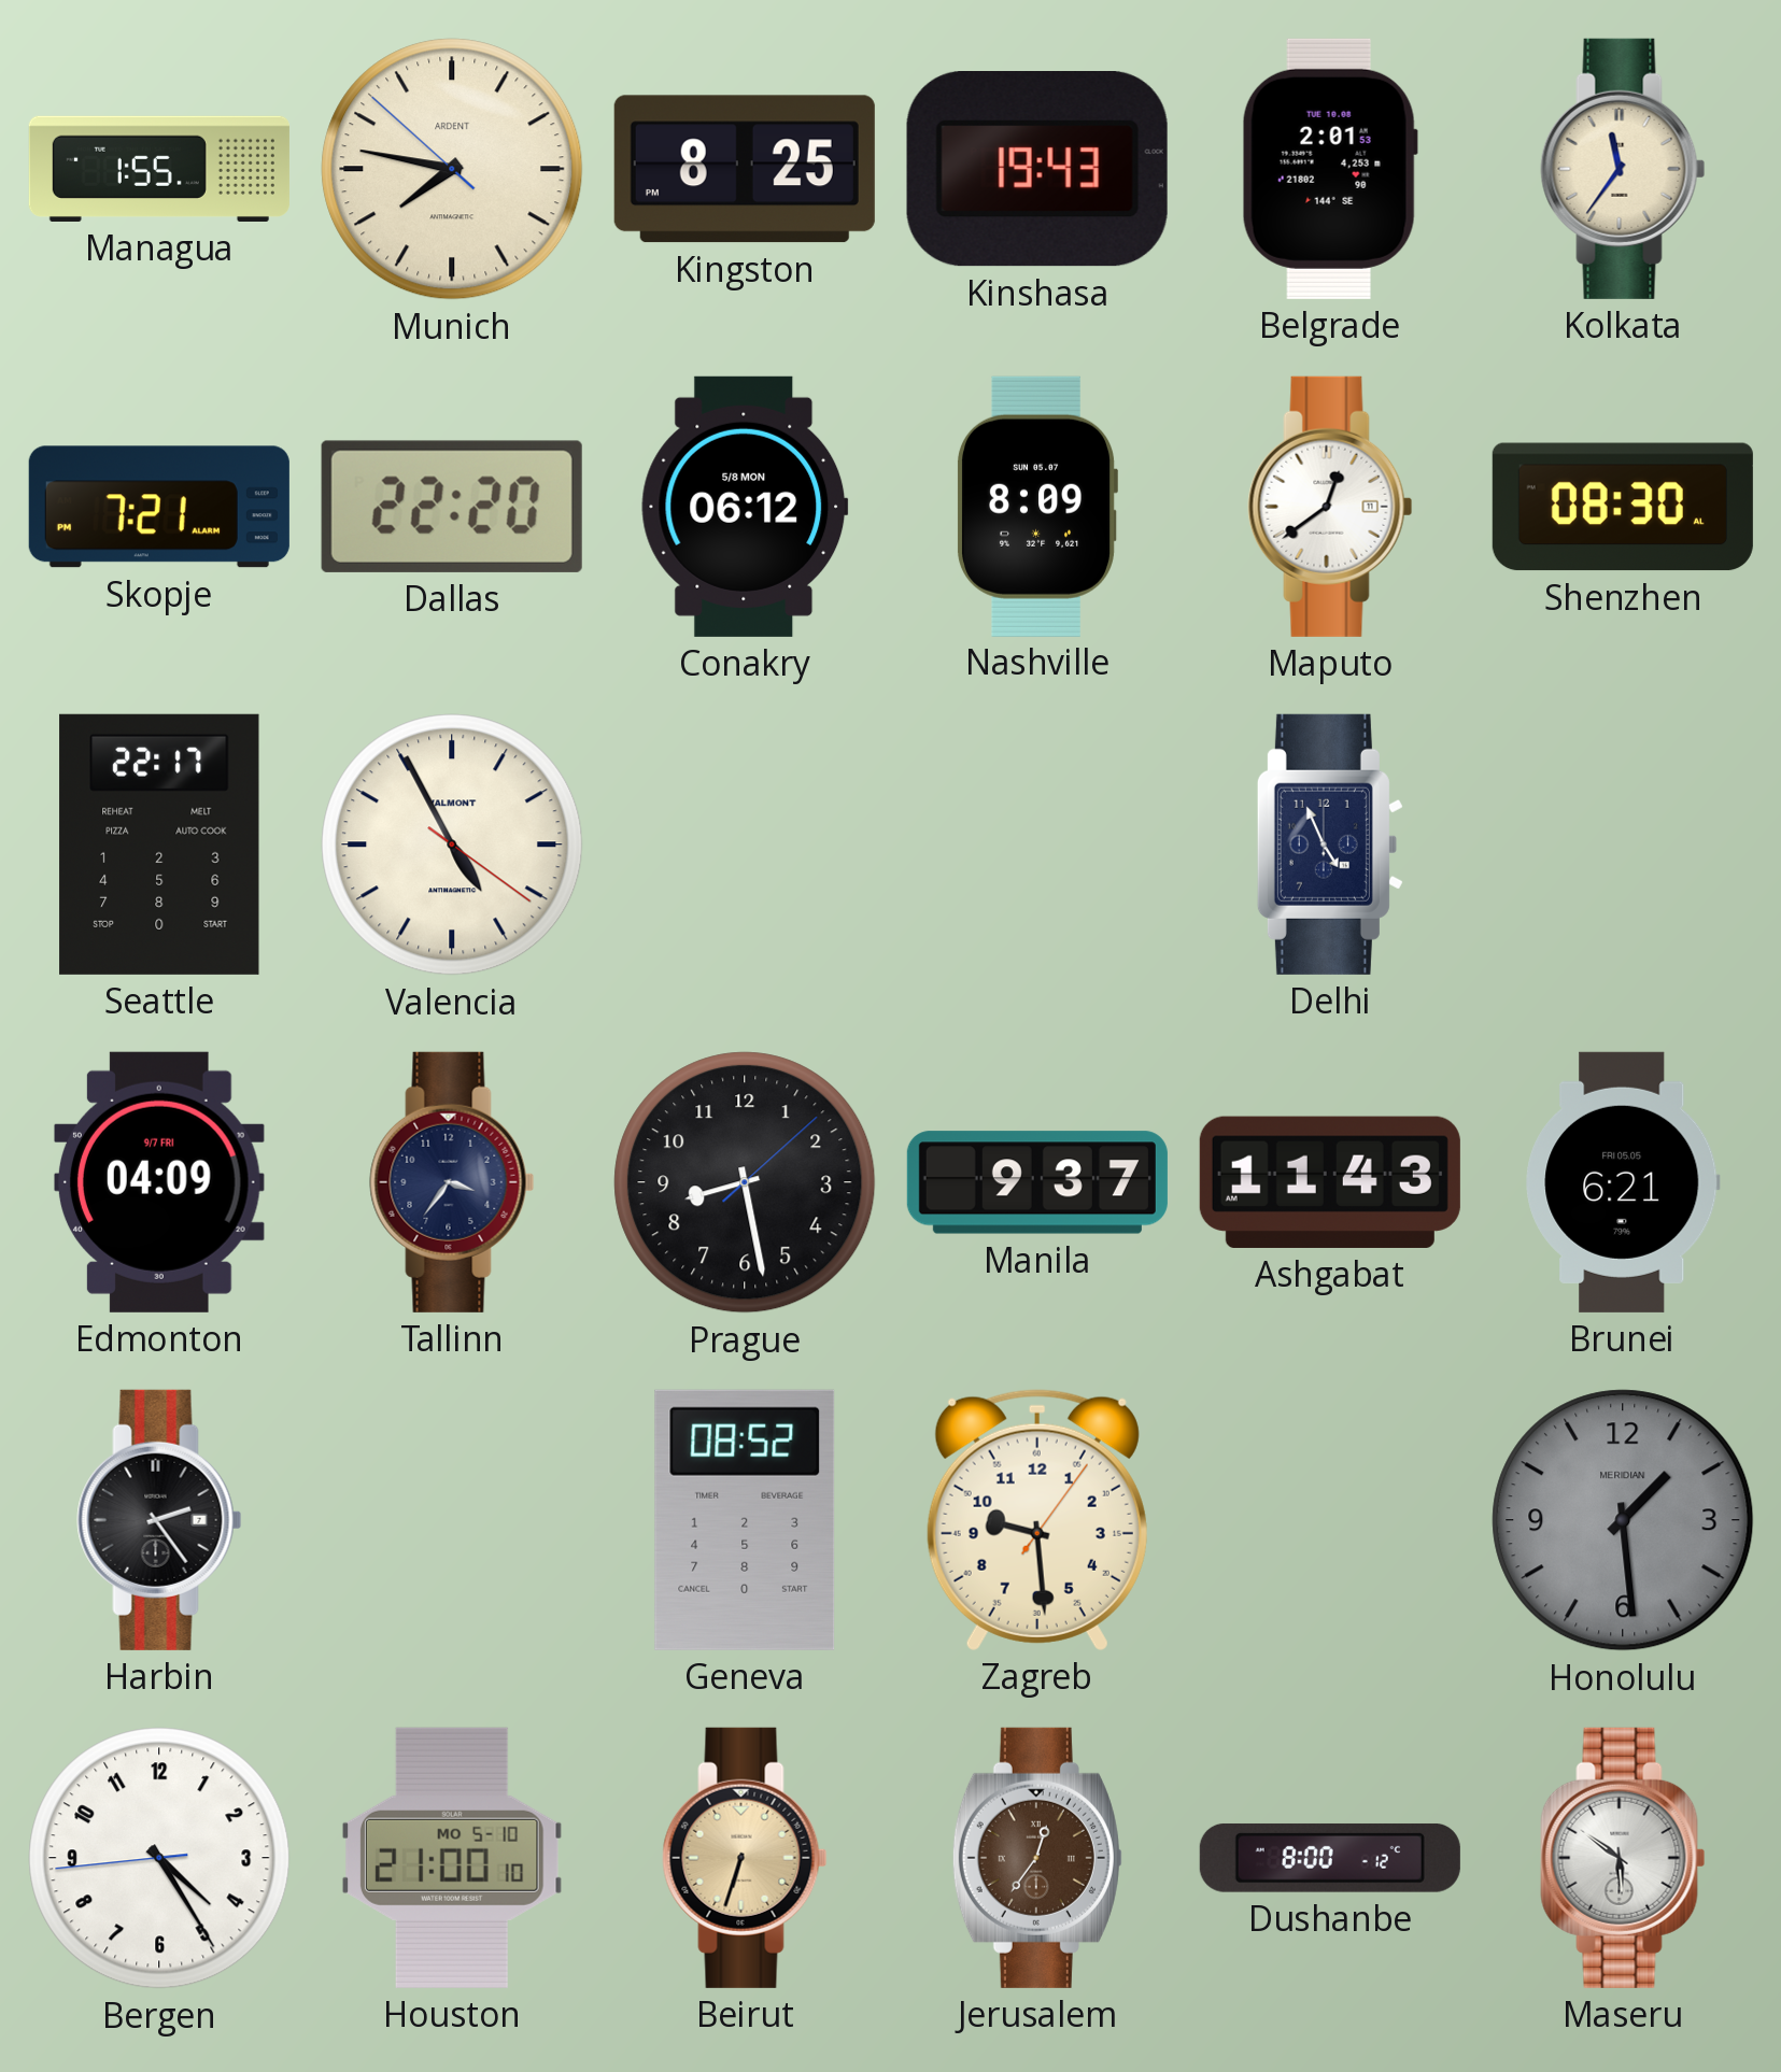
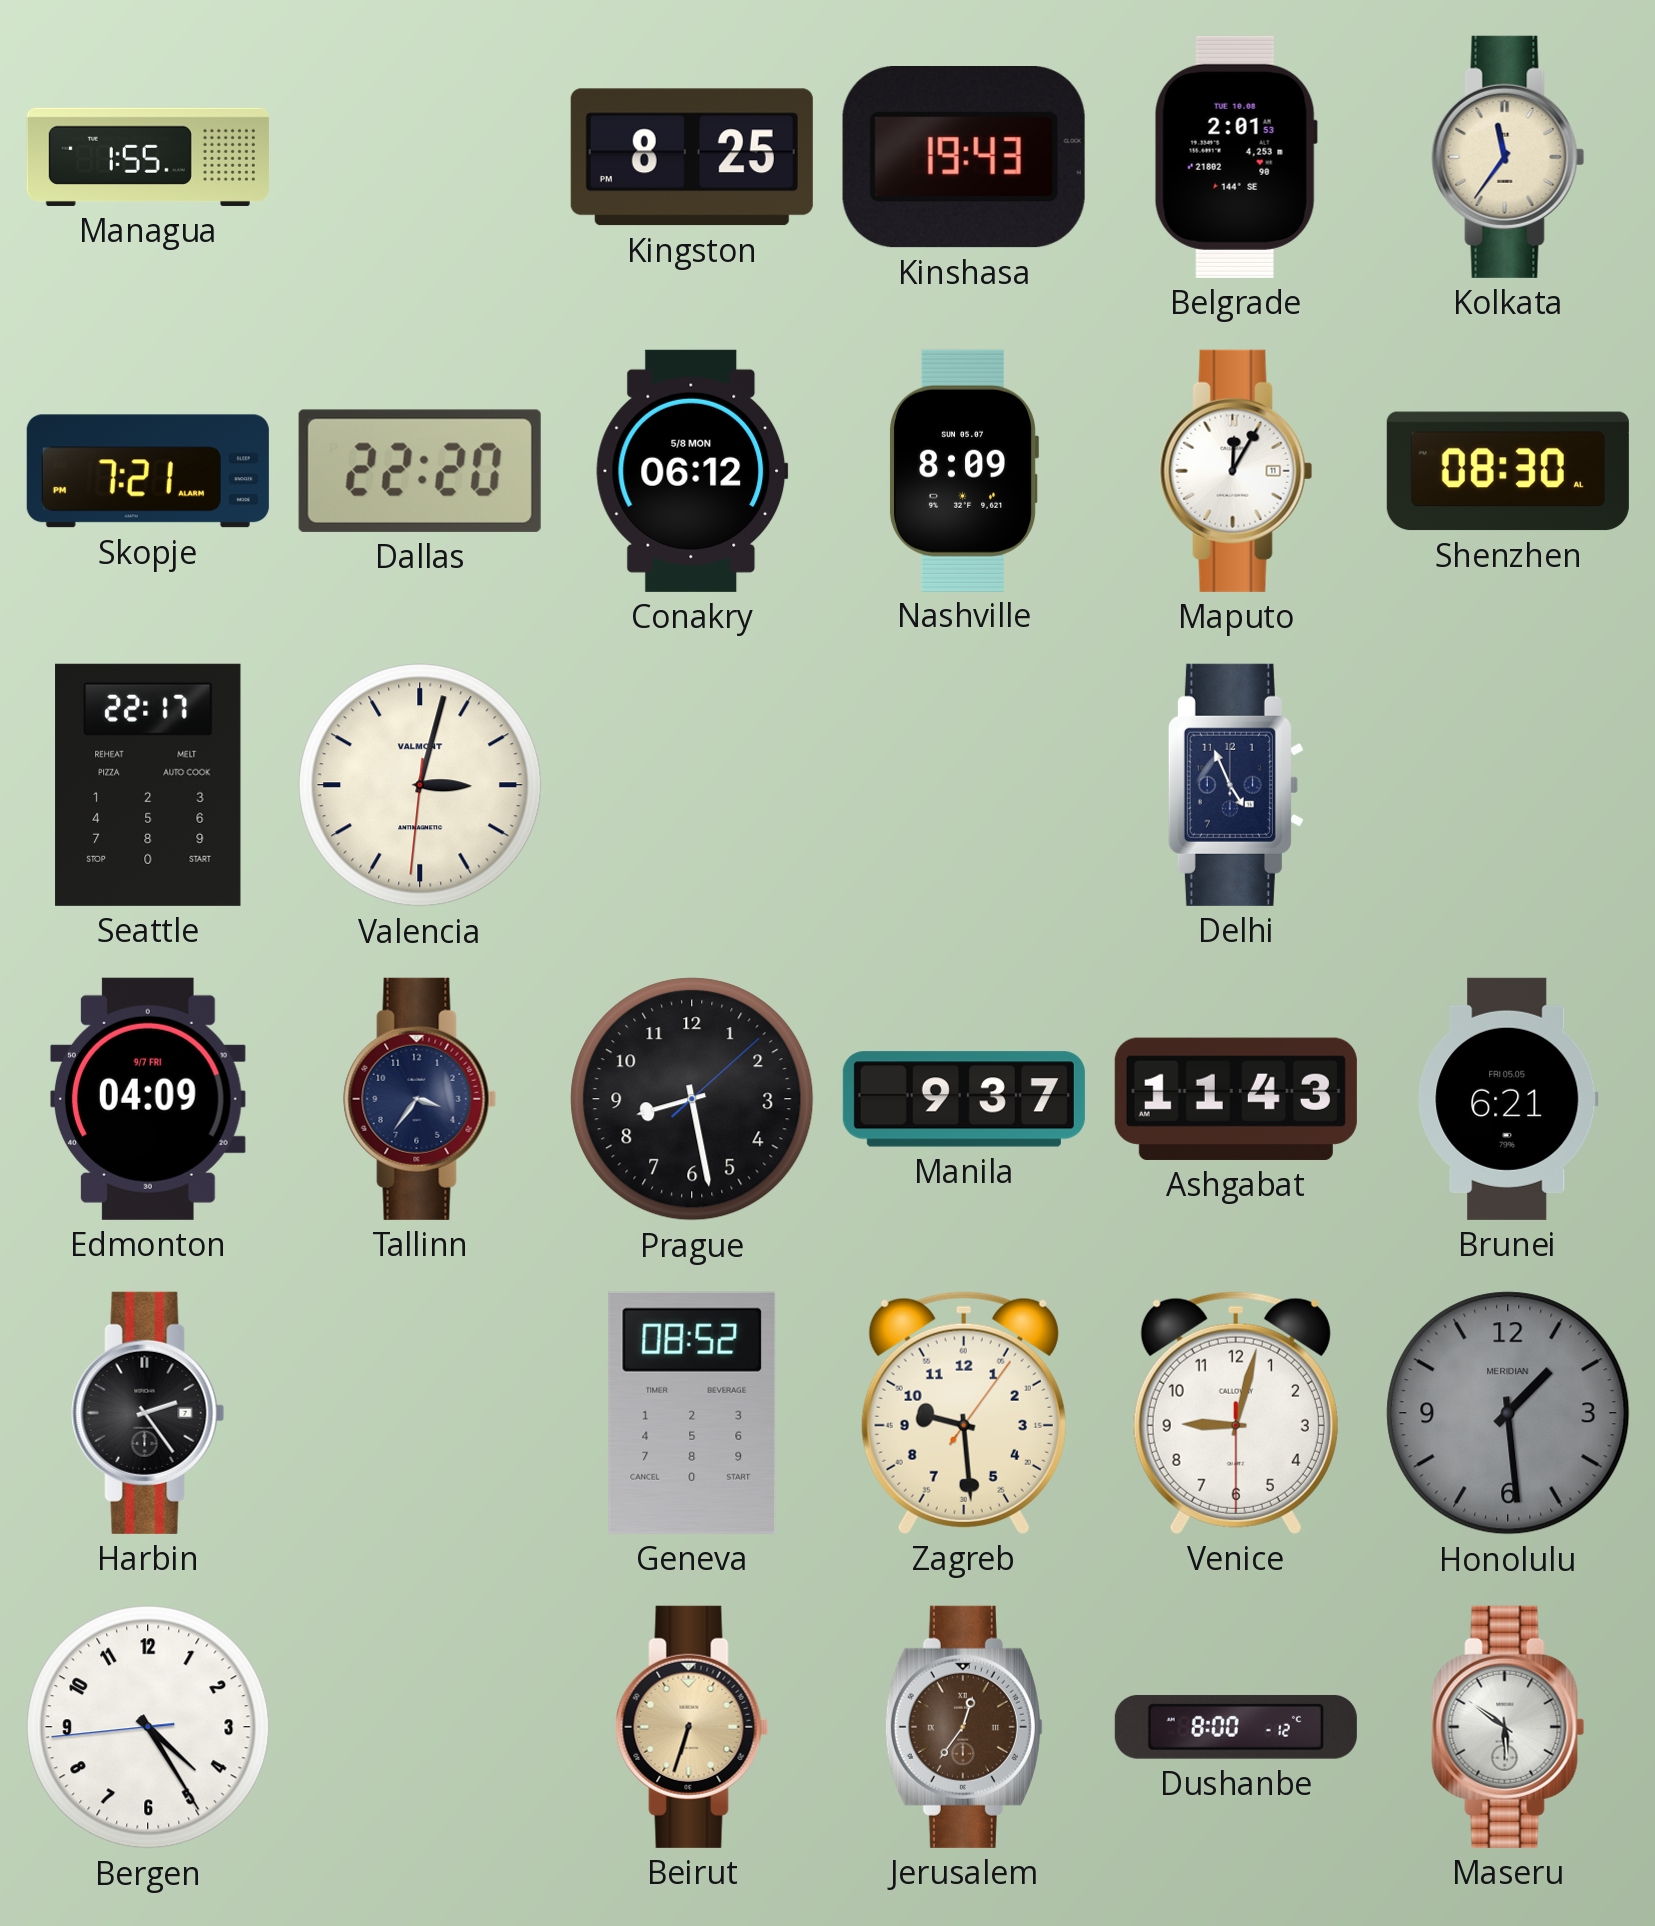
Munich: 7:46 -> none
Maputo: 12:39 -> 12:05
Valencia: 4:55 -> 3:02
Venice: none -> 9:02
Houston: 21:00 -> none
